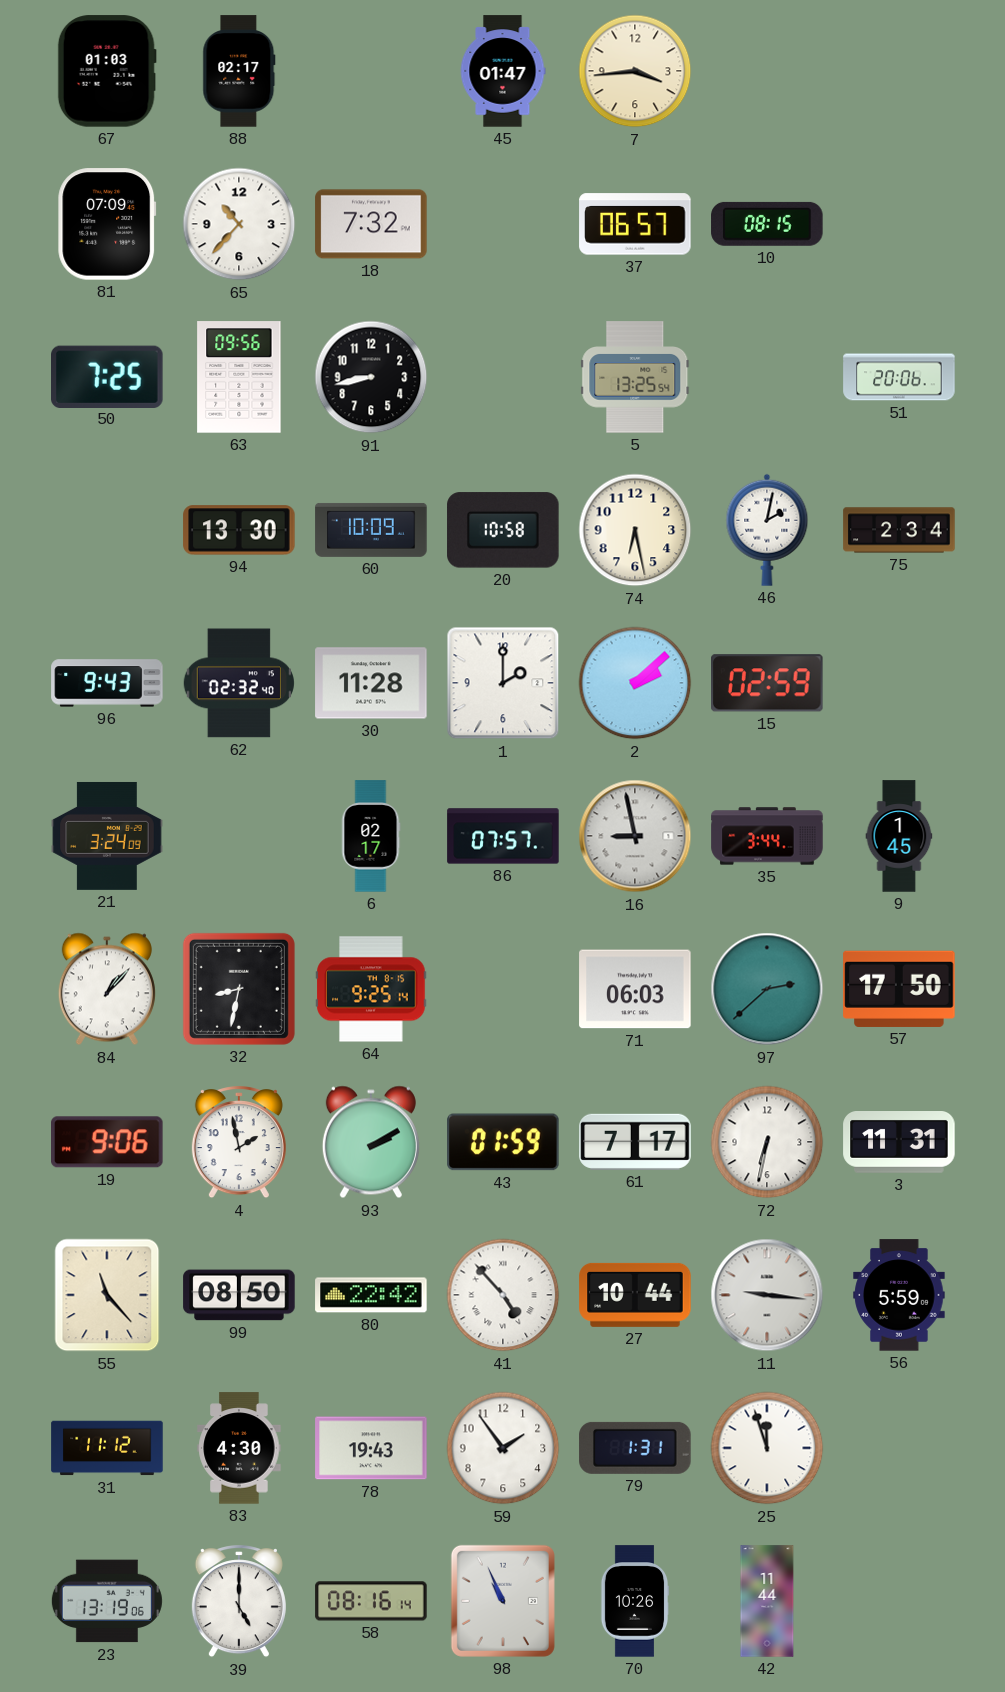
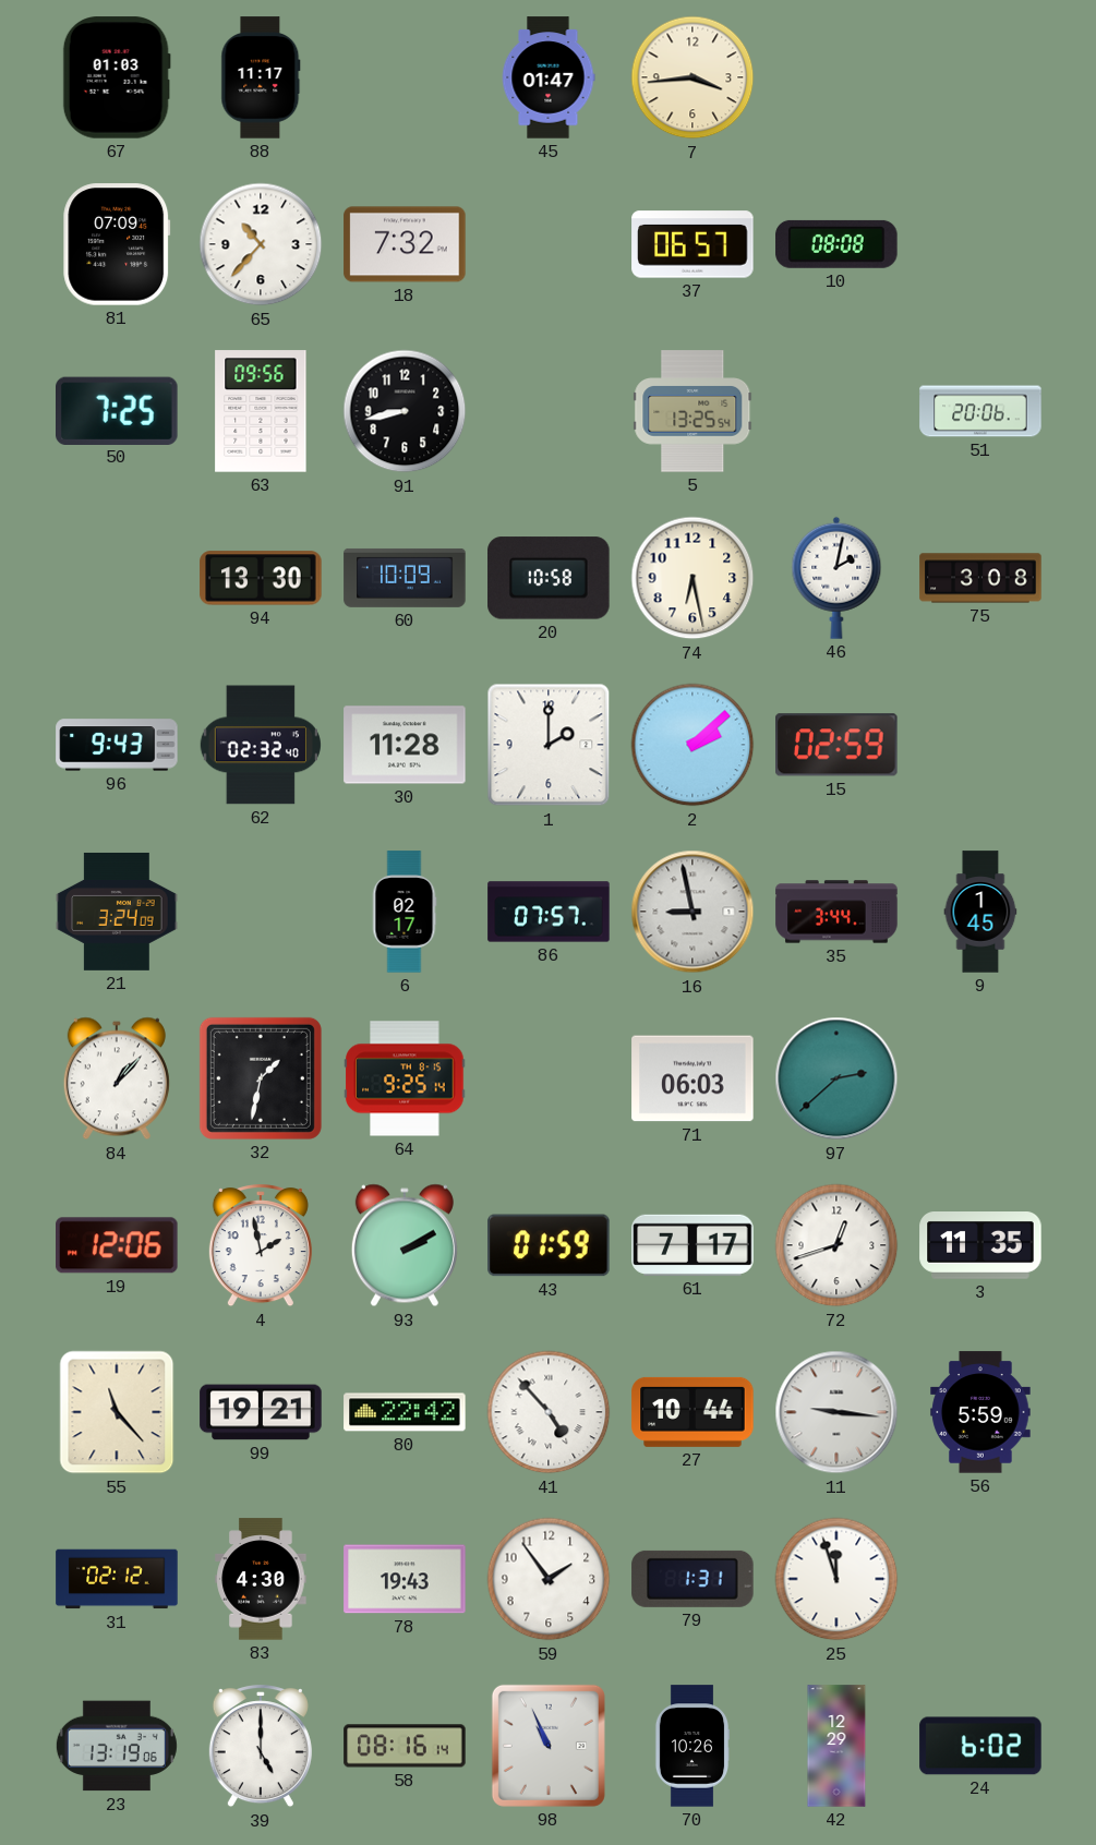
88: 02:17 -> 11:17
10: 08:15 -> 08:08
75: 2:34 -> 3:08
32: 8:32 -> 1:32
57: 17:50 -> none
19: 9:06 -> 12:06
72: 6:32 -> 12:42
3: 11:31 -> 11:35
99: 08:50 -> 19:21
31: 11:12 -> 02:12
42: 11:44 -> 12:29
24: none -> 6:02
